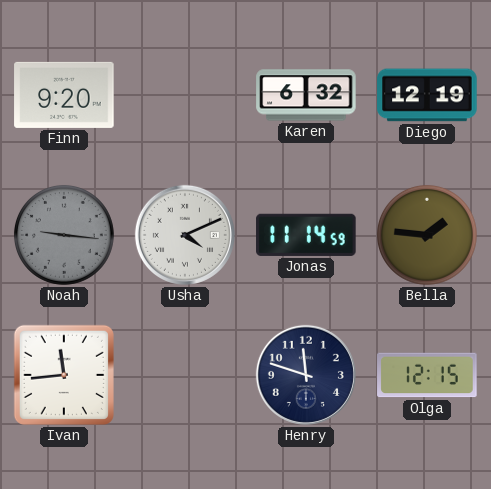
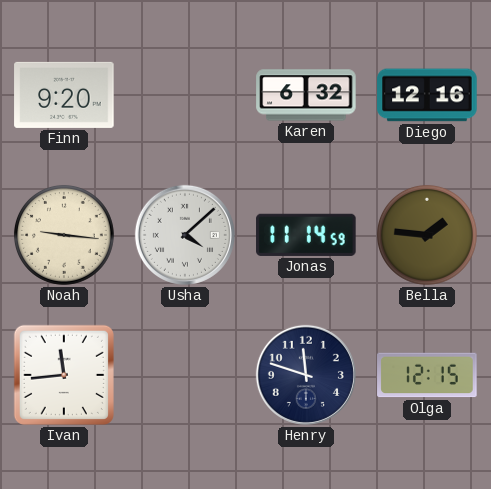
Diego: 12:19 -> 12:16
Noah dial: grey -> cream
Usha: 4:11 -> 4:08
